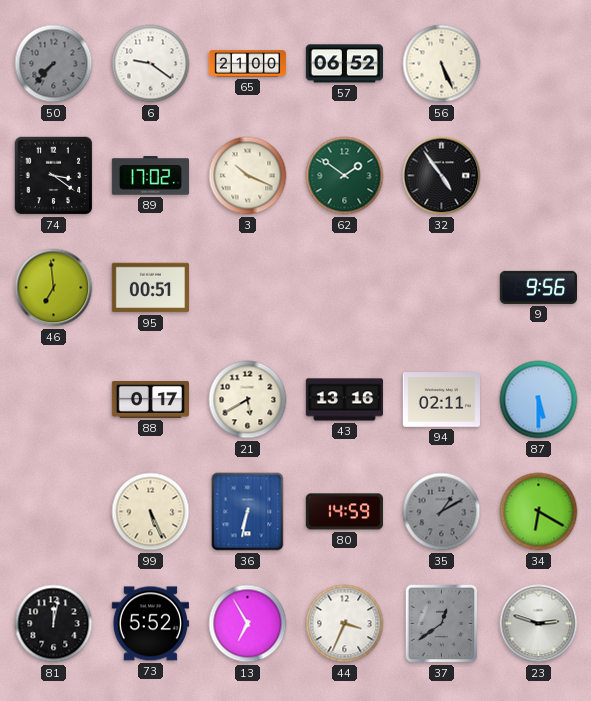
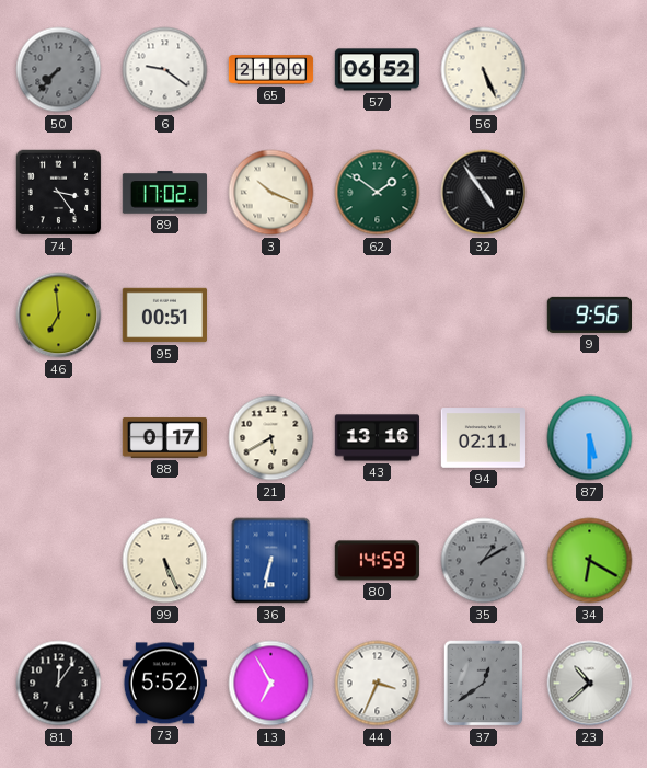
74: 3:21 -> 3:24
81: 12:02 -> 12:06
23: 2:48 -> 10:38
